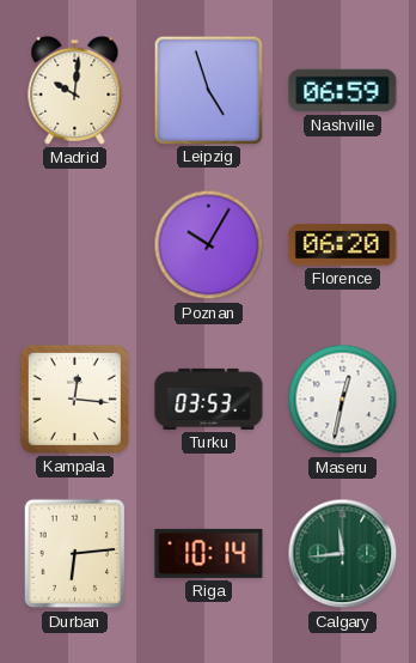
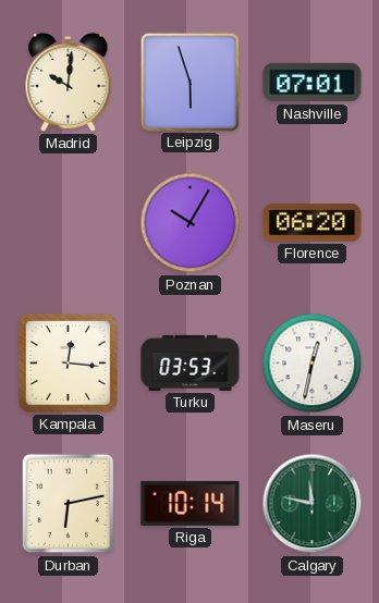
Leipzig: 4:57 -> 5:57
Nashville: 06:59 -> 07:01
Durban: 6:14 -> 6:13
Calgary: 11:44 -> 11:47
